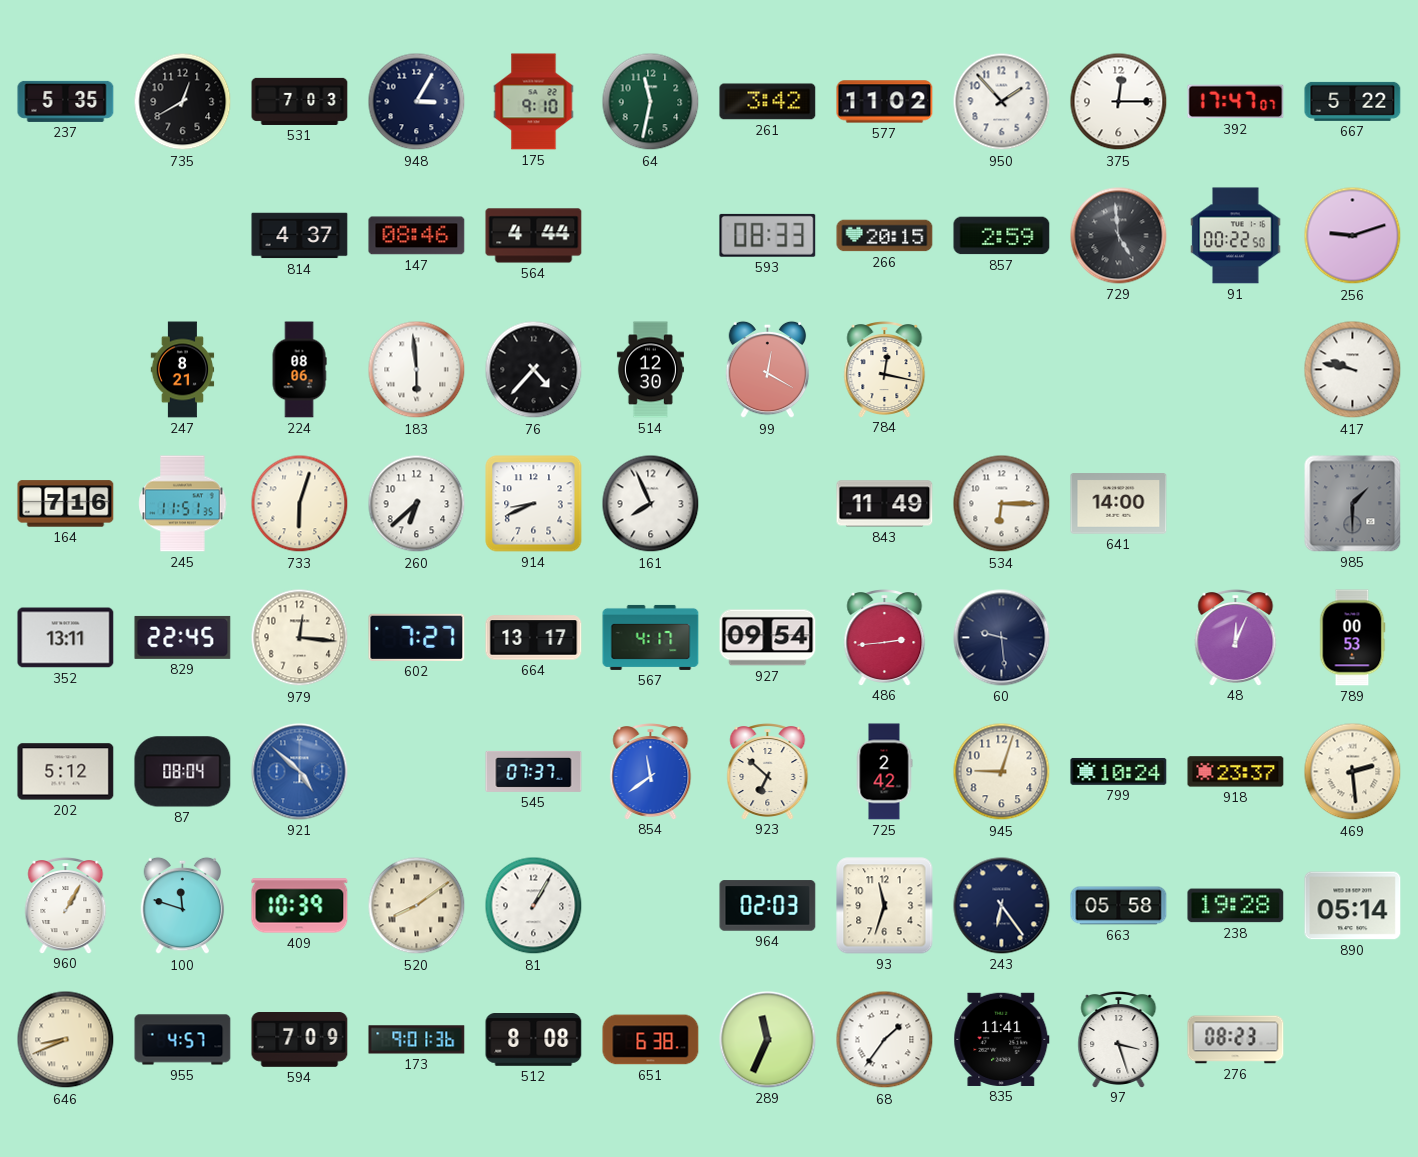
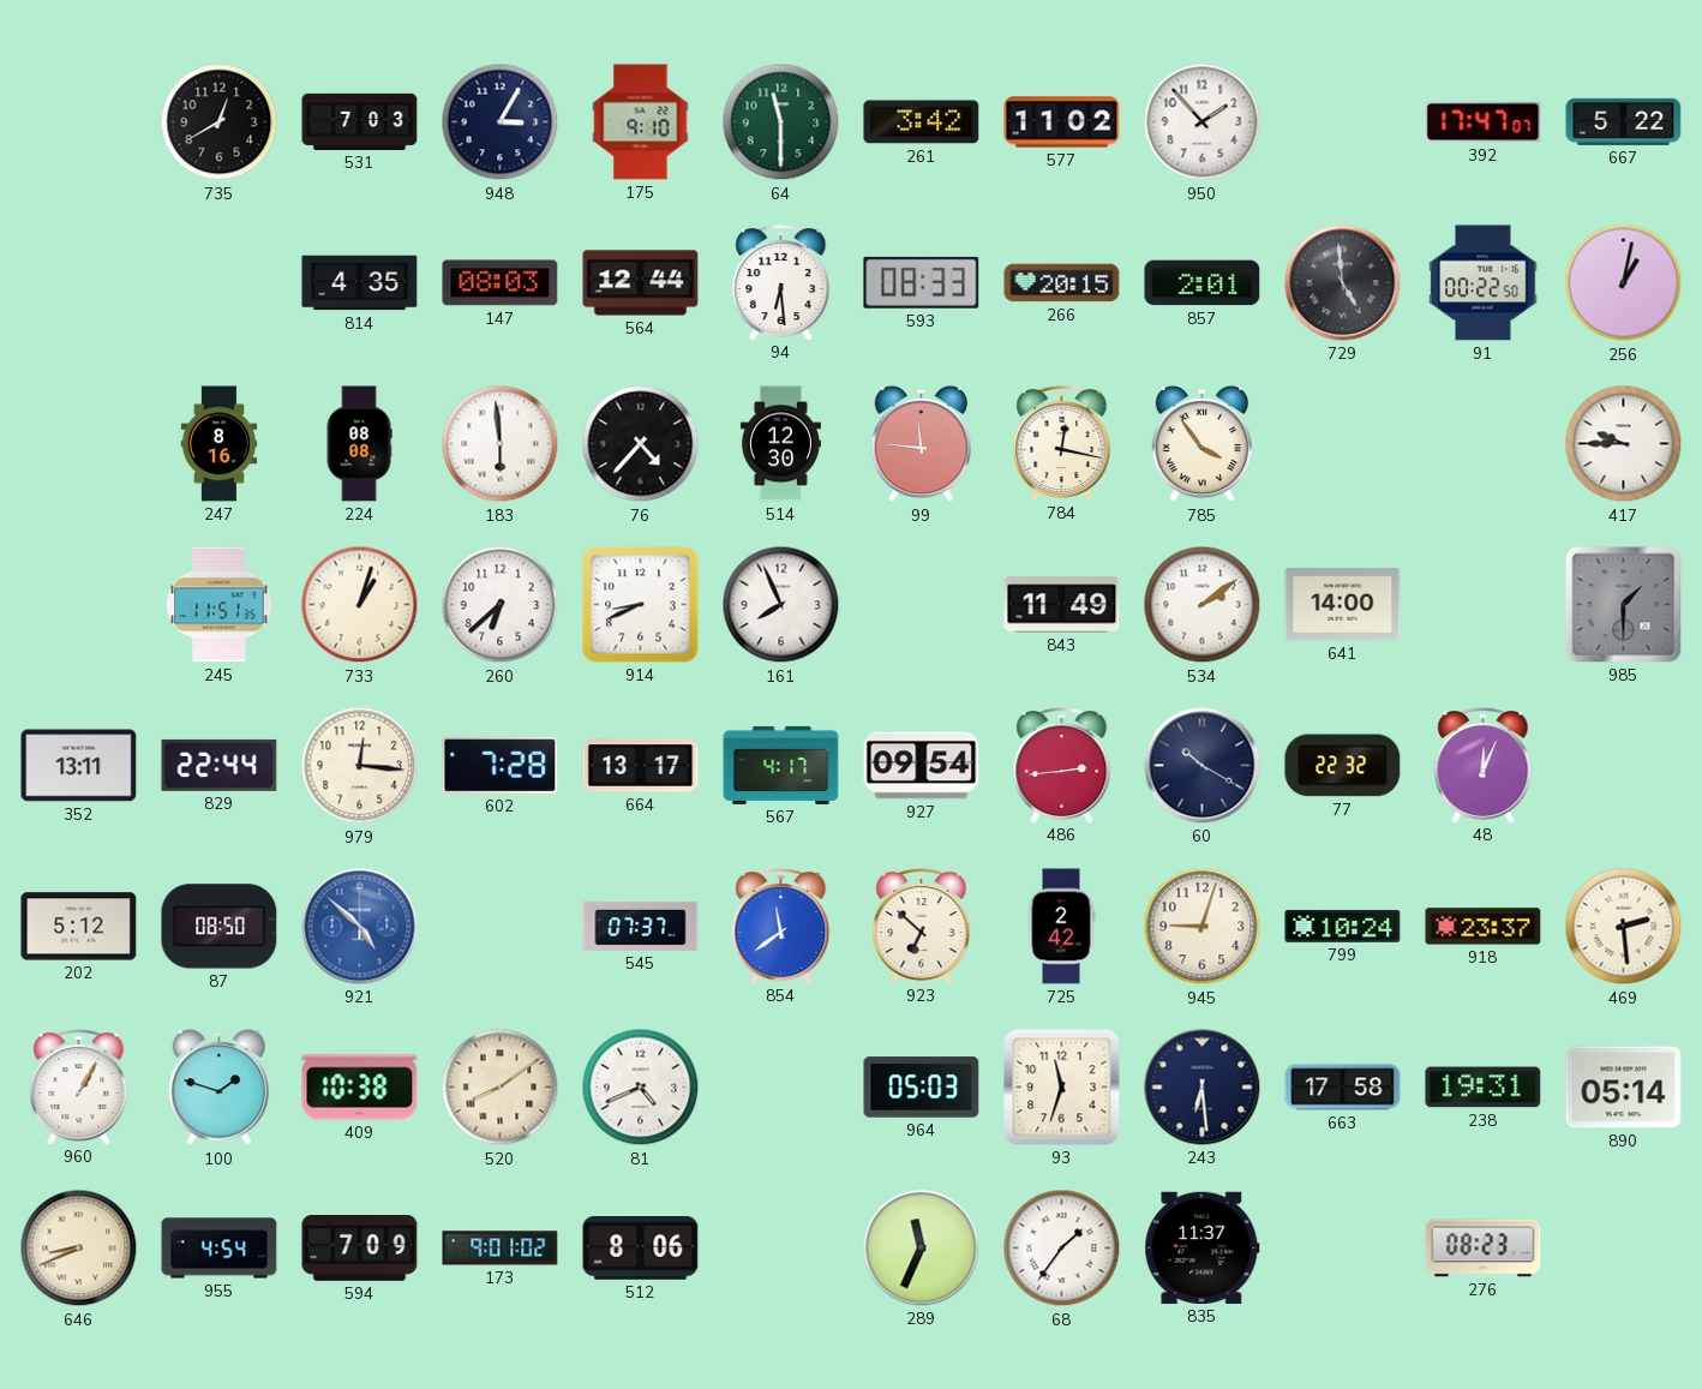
237: 5:35 -> none
64: 11:32 -> 11:30
375: 12:15 -> none
814: 4:37 -> 4:35
147: 08:46 -> 08:03
564: 4:44 -> 12:44
94: none -> 6:29
857: 2:59 -> 2:01
256: 9:12 -> 1:02
247: 8:21 -> 8:16
224: 08:06 -> 08:08
99: 12:20 -> 11:46
785: none -> 3:54
417: 9:47 -> 9:45
164: 7:16 -> none
733: 6:03 -> 1:03
534: 6:15 -> 2:09
829: 22:45 -> 22:44
602: 7:27 -> 7:28
60: 9:29 -> 10:20
77: none -> 22:32
789: 00:53 -> none
87: 08:04 -> 08:50
100: 11:48 -> 1:48
409: 10:39 -> 10:38
81: 1:05 -> 4:41
964: 02:03 -> 05:03
243: 6:24 -> 6:29
663: 05:58 -> 17:58
238: 19:28 -> 19:31
955: 4:57 -> 4:54
173: 9:01:36 -> 9:01:02
512: 8:08 -> 8:06
651: 6:38 -> none
835: 11:41 -> 11:37
97: 3:27 -> none
